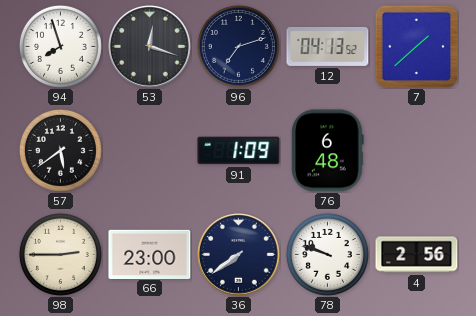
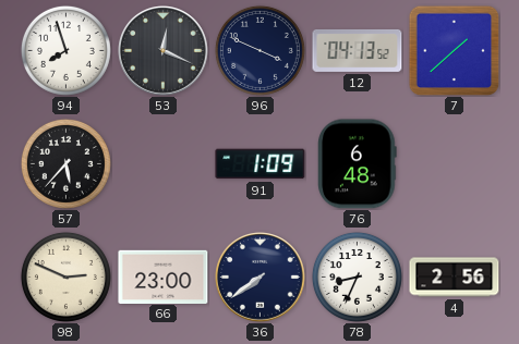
53: 12:18 -> 12:19
96: 7:12 -> 3:49
57: 5:39 -> 5:37
98: 2:45 -> 2:49
78: 9:48 -> 8:34
